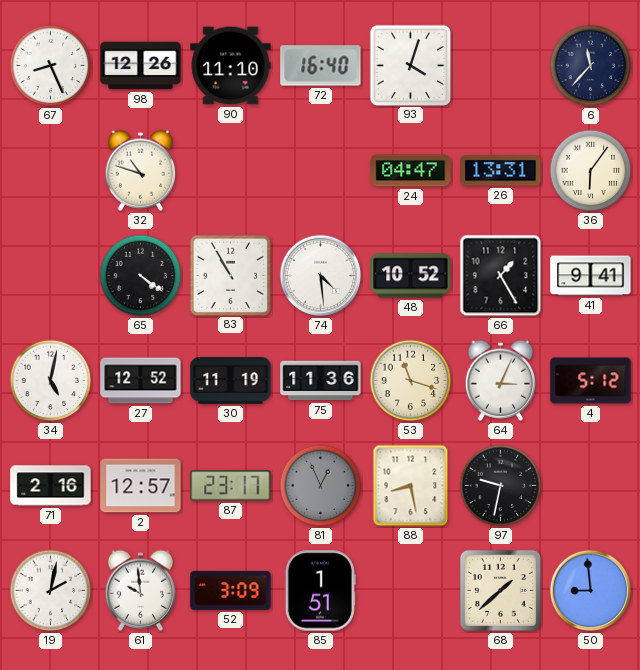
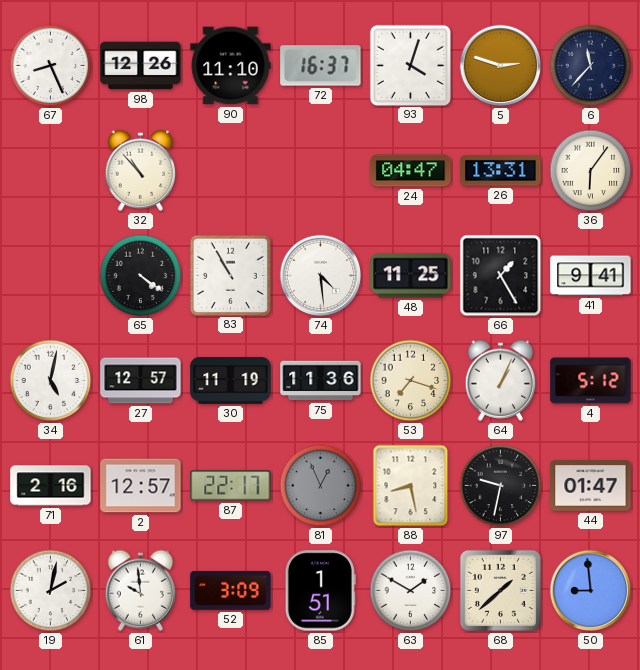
72: 16:40 -> 16:37
5: none -> 2:48
32: 10:48 -> 10:53
48: 10:52 -> 11:25
27: 12:52 -> 12:57
53: 11:18 -> 7:18
64: 3:04 -> 1:04
87: 23:17 -> 22:17
44: none -> 01:47
63: none -> 1:50
